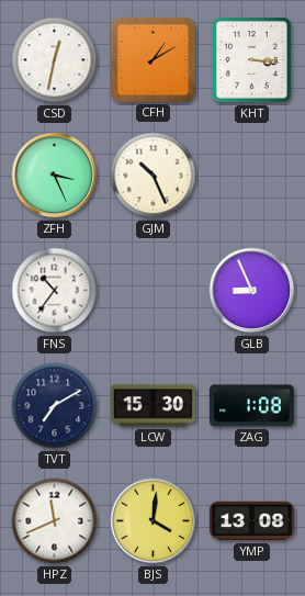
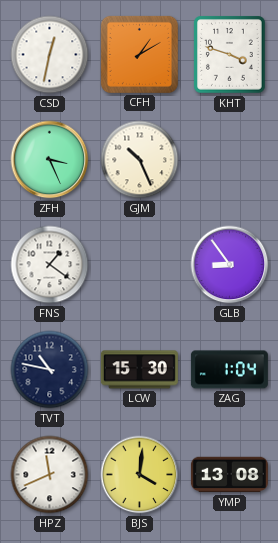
KHT: 3:16 -> 3:48
FNS: 10:36 -> 1:21
GLB: 8:56 -> 8:54
TVT: 7:10 -> 10:47
ZAG: 1:08 -> 1:04
